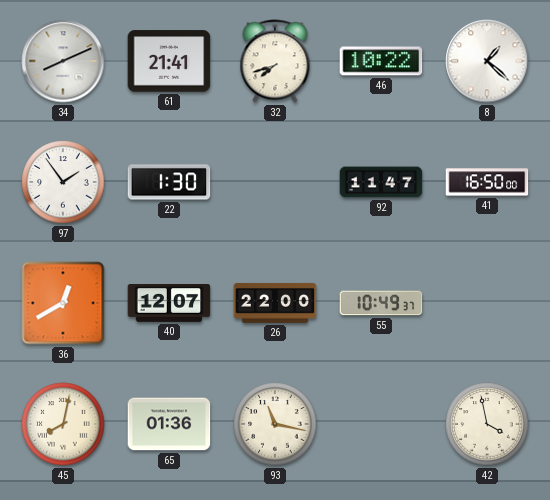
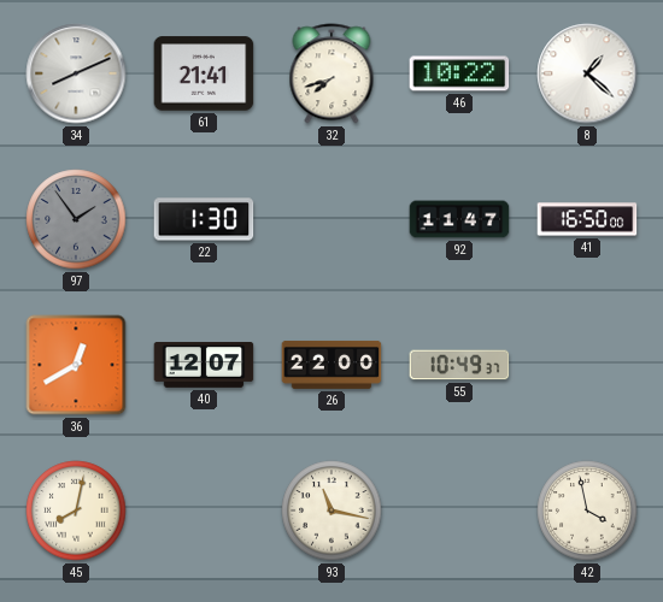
97 dial: white -> grey
65: 01:36 -> none
